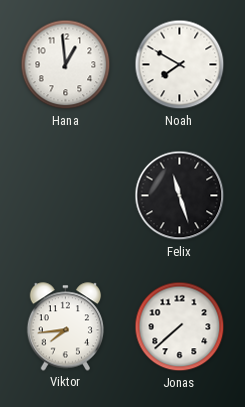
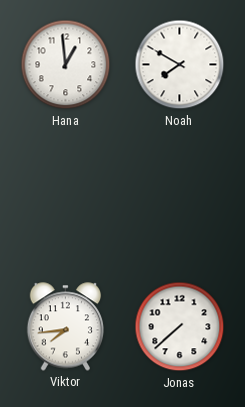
Felix: 11:27 -> none
